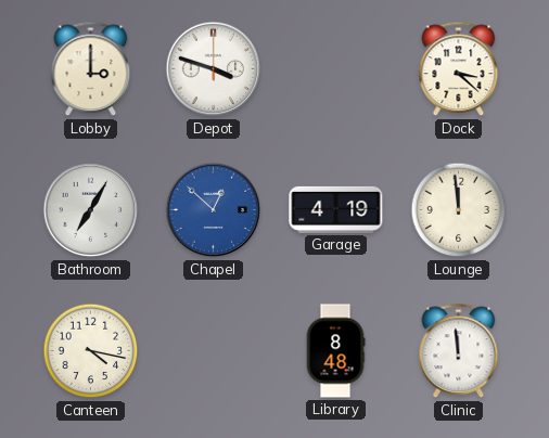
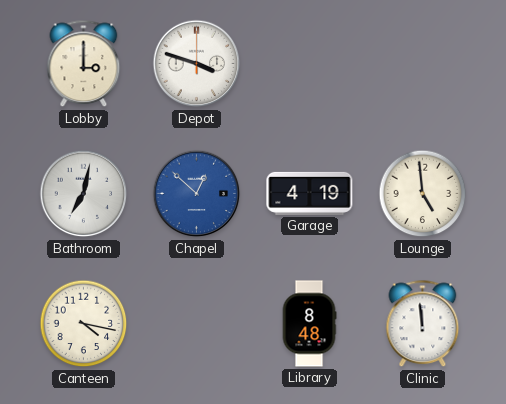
Dock: 3:22 -> none
Bathroom: 7:05 -> 7:02
Lounge: 11:59 -> 4:59
